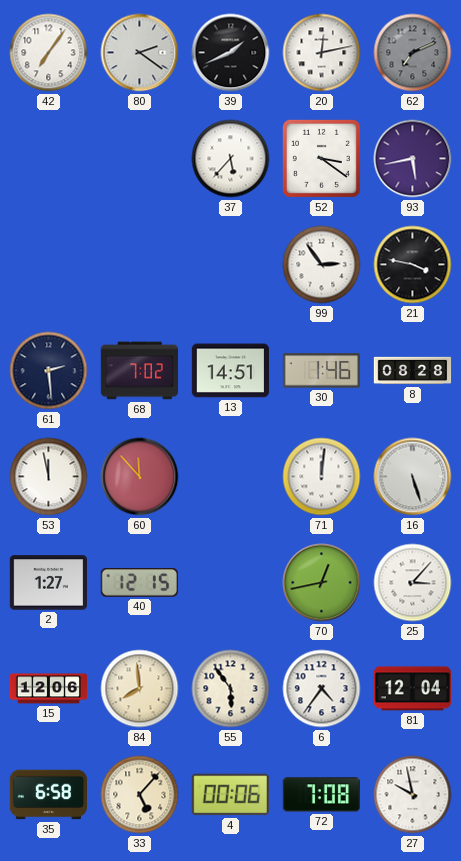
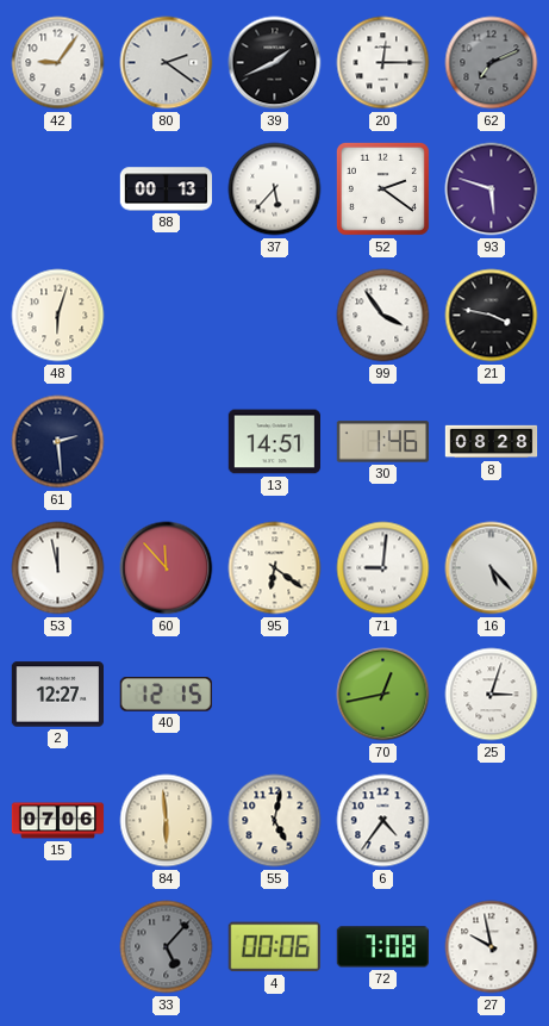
42: 7:06 -> 9:06
20: 12:13 -> 12:15
88: none -> 00:13
52: 3:21 -> 2:21
93: 5:43 -> 5:48
48: none -> 6:03
99: 2:54 -> 3:54
68: 7:02 -> none
95: none -> 6:21
71: 12:01 -> 9:01
16: 5:27 -> 5:23
2: 1:27 -> 12:27
25: 3:07 -> 3:03
15: 12:06 -> 07:06
84: 7:59 -> 5:59
55: 5:54 -> 5:02
81: 12:04 -> none
35: 6:58 -> none
33 dial: cream -> grey
